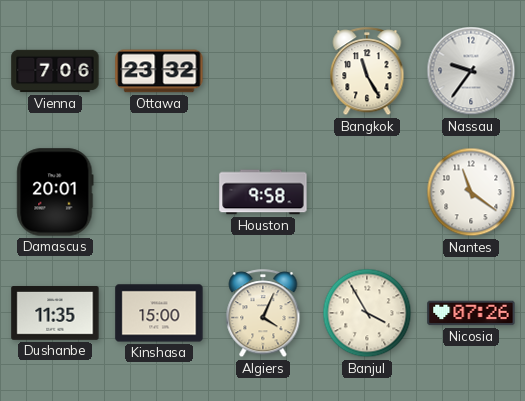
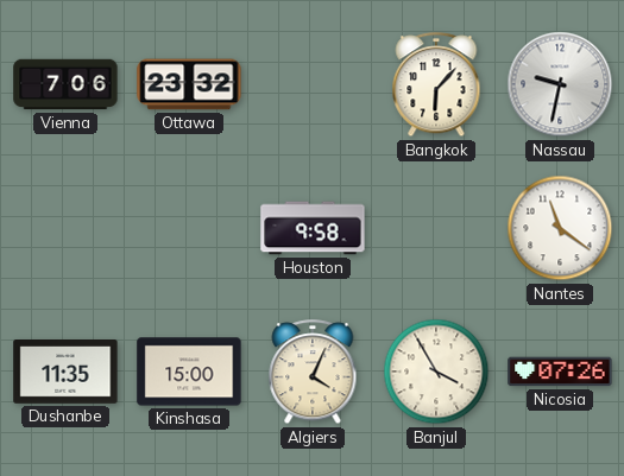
Bangkok: 11:25 -> 6:07
Nassau: 9:36 -> 9:32
Damascus: 20:01 -> none
